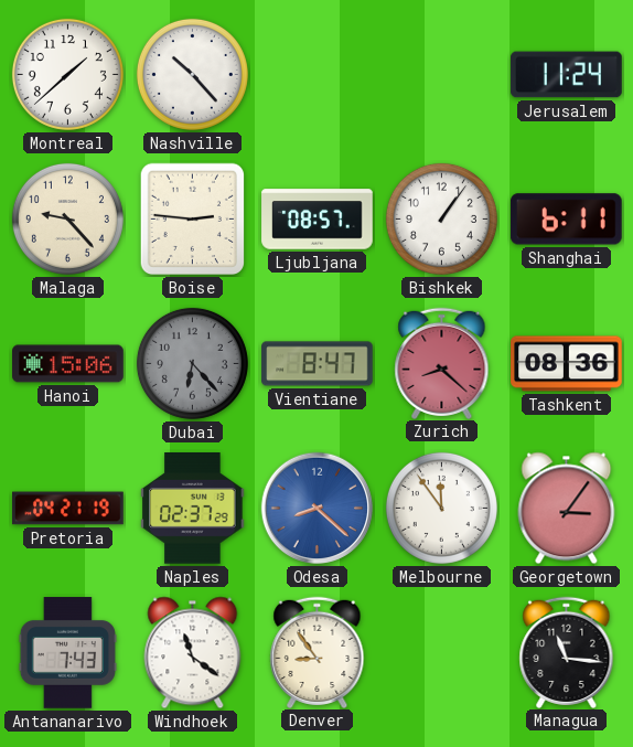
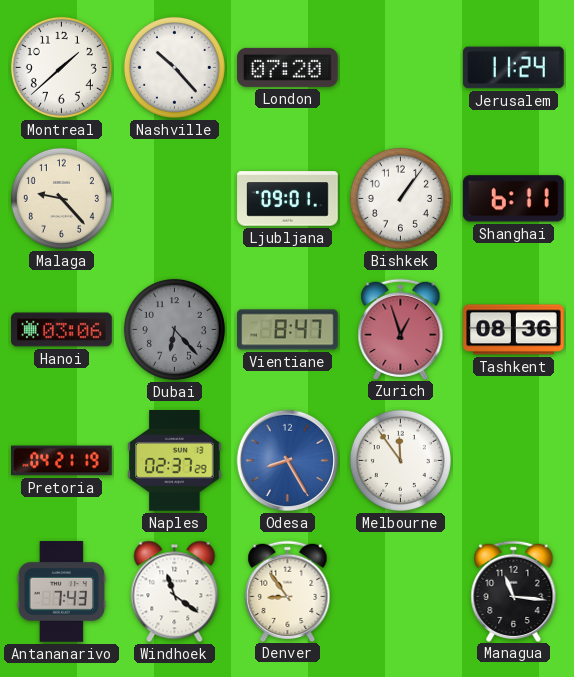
London: none -> 07:20
Boise: 2:46 -> none
Ljubljana: 08:57 -> 09:01
Hanoi: 15:06 -> 03:06
Zurich: 8:22 -> 12:57
Odesa: 8:22 -> 8:25
Georgetown: 3:06 -> none
